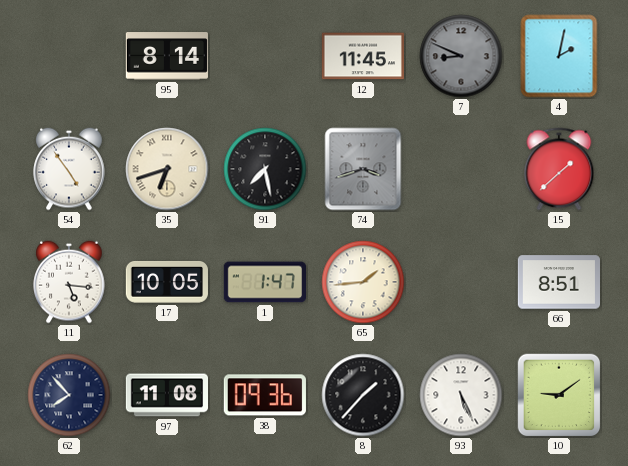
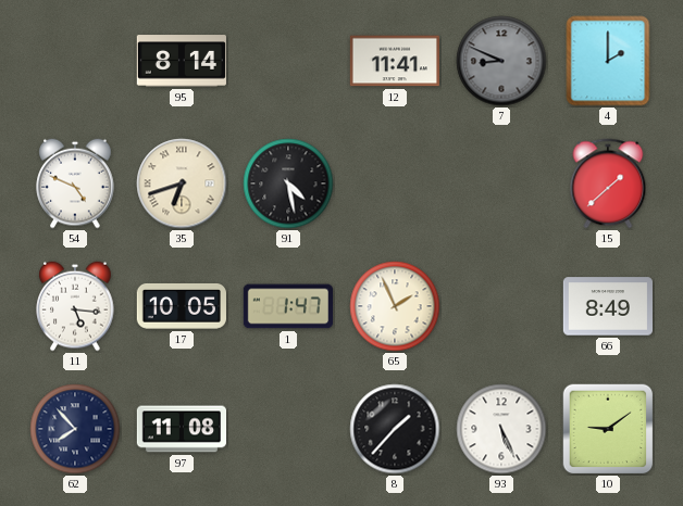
12: 11:45 -> 11:41
4: 2:02 -> 2:00
54: 4:54 -> 4:49
91: 7:28 -> 4:28
74: 3:42 -> none
65: 1:44 -> 1:56
66: 8:51 -> 8:49
38: 09:36 -> none
